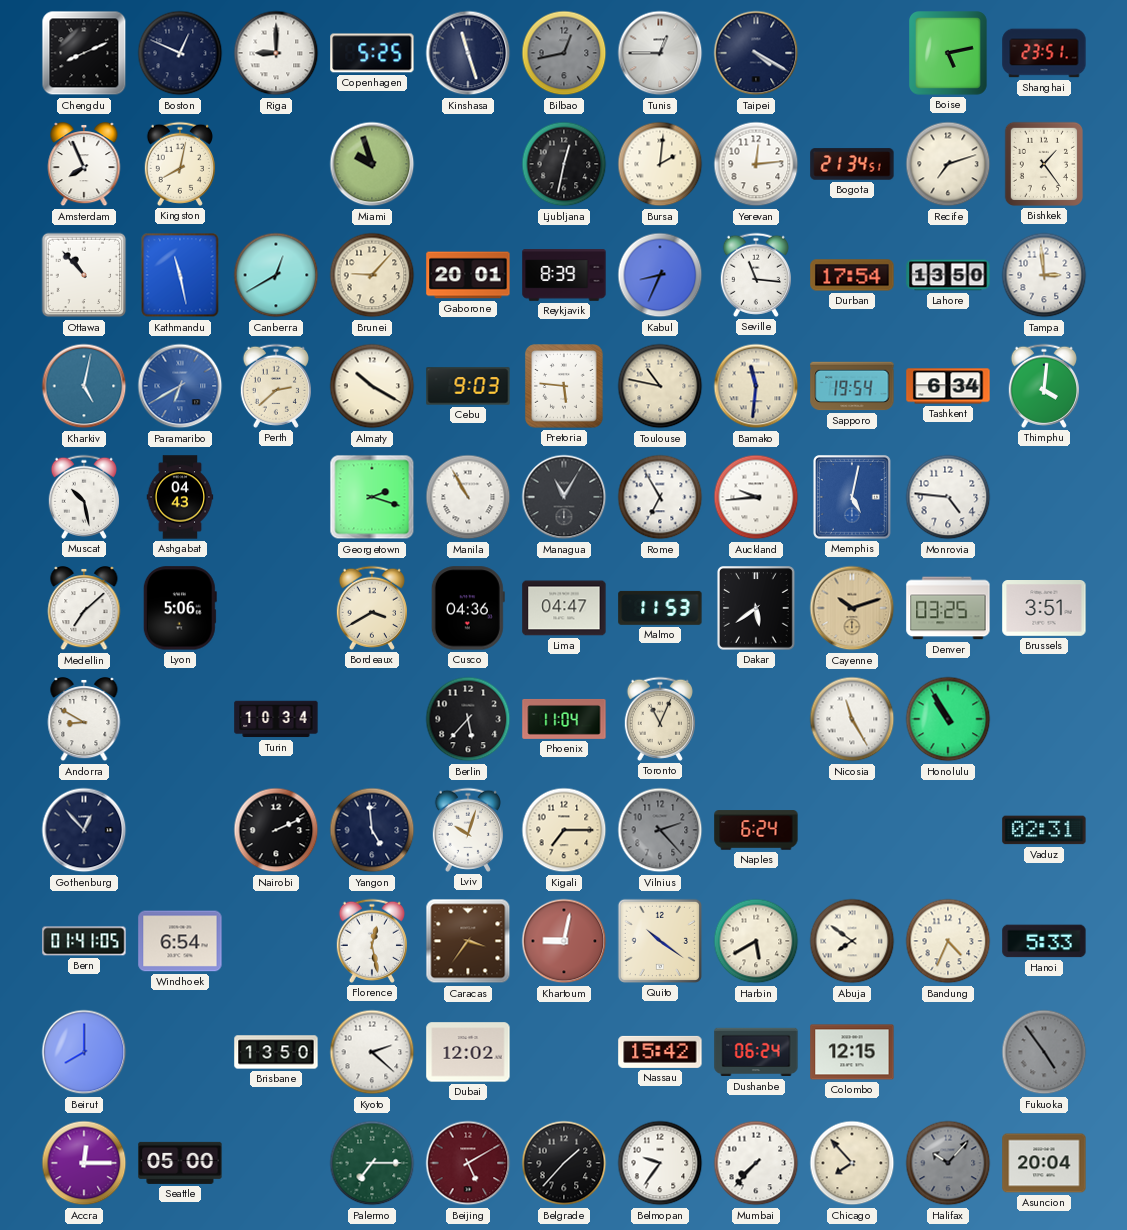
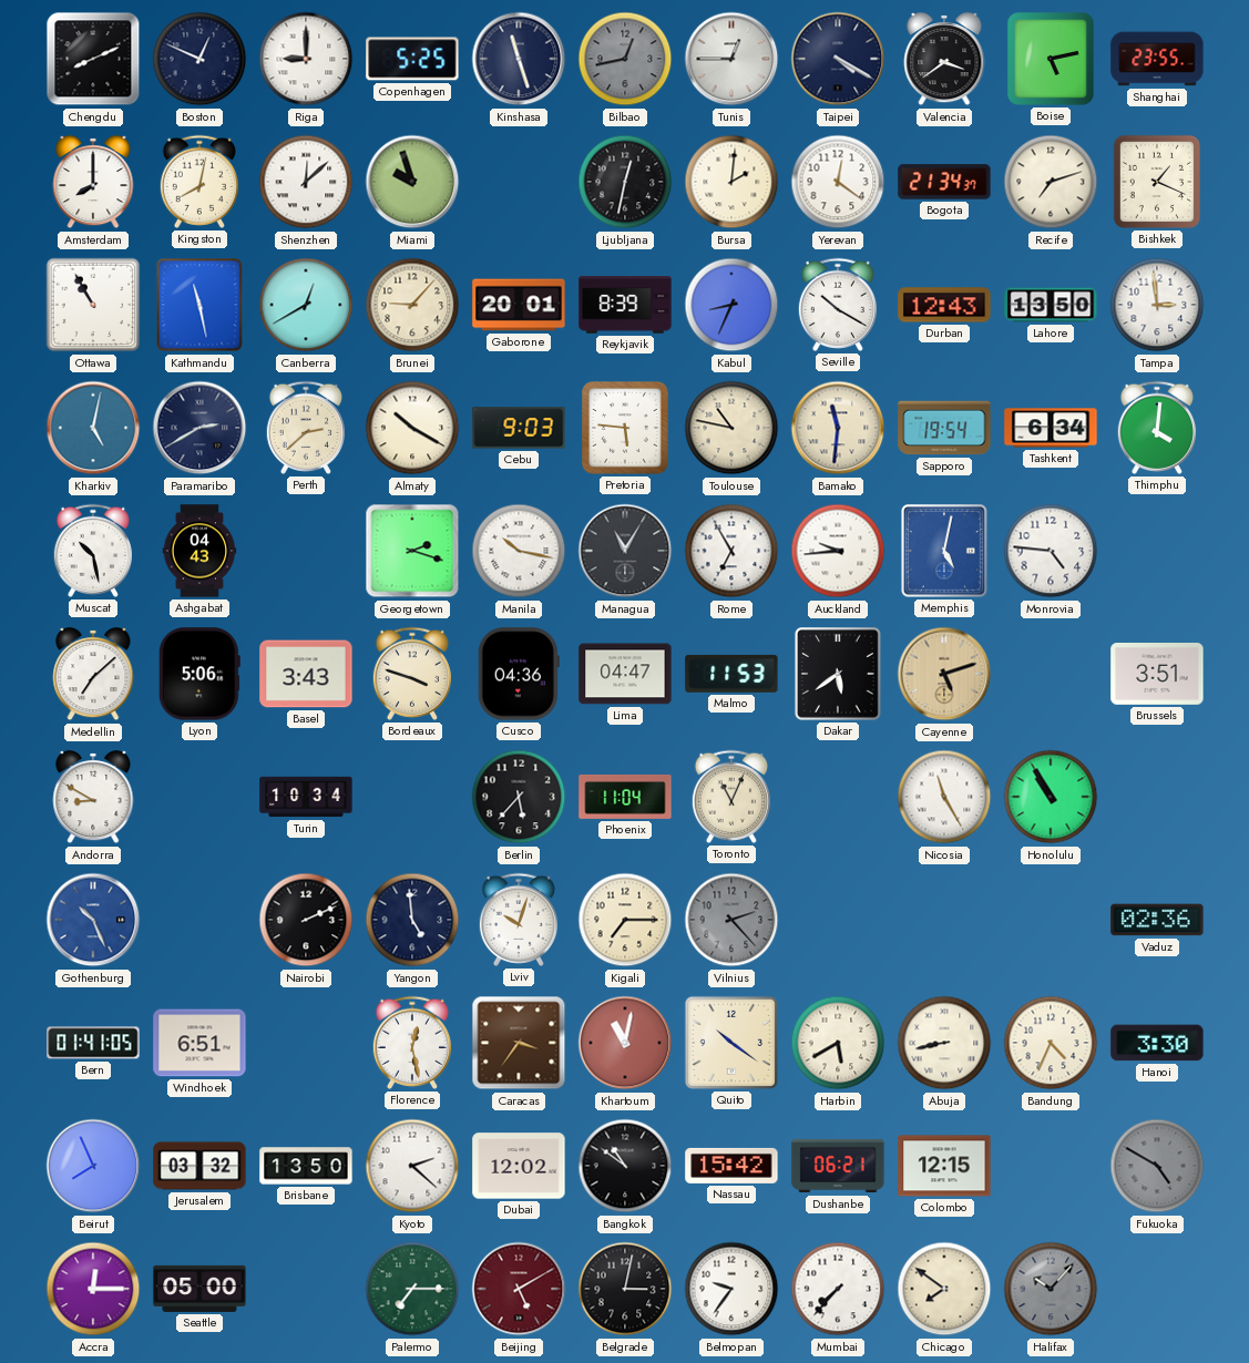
Valencia: none -> 3:39
Shanghai: 23:51 -> 23:55
Amsterdam: 7:56 -> 8:00
Shenzhen: none -> 12:08
Yerevan: 12:14 -> 12:21
Bogota: 21:34:51 -> 21:34:37
Bishkek: 1:24 -> 1:19
Ottawa: 10:53 -> 10:55
Seville: 11:16 -> 10:20
Durban: 17:54 -> 12:43
Paramaribo: 6:40 -> 2:40
Paramaribo dial: blue -> navy
Manila: 10:55 -> 10:17
Basel: none -> 3:43
Bordeaux: 3:40 -> 3:48
Cayenne: 10:12 -> 5:12
Denver: 03:25 -> none
Gothenburg: 12:53 -> 10:26
Gothenburg dial: navy -> blue
Naples: 6:24 -> none
Vaduz: 02:31 -> 02:36
Windhoek: 6:54 -> 6:51
Khartoum: 9:02 -> 11:02
Abuja: 7:51 -> 8:43
Hanoi: 5:33 -> 3:30
Beirut: 8:00 -> 7:56
Jerusalem: none -> 03:32
Bangkok: none -> 10:51
Dushanbe: 06:24 -> 06:21
Fukuoka: 4:54 -> 4:50
Belgrade: 1:37 -> 3:02
Chicago: 7:53 -> 7:51
Asuncion: 20:04 -> none
